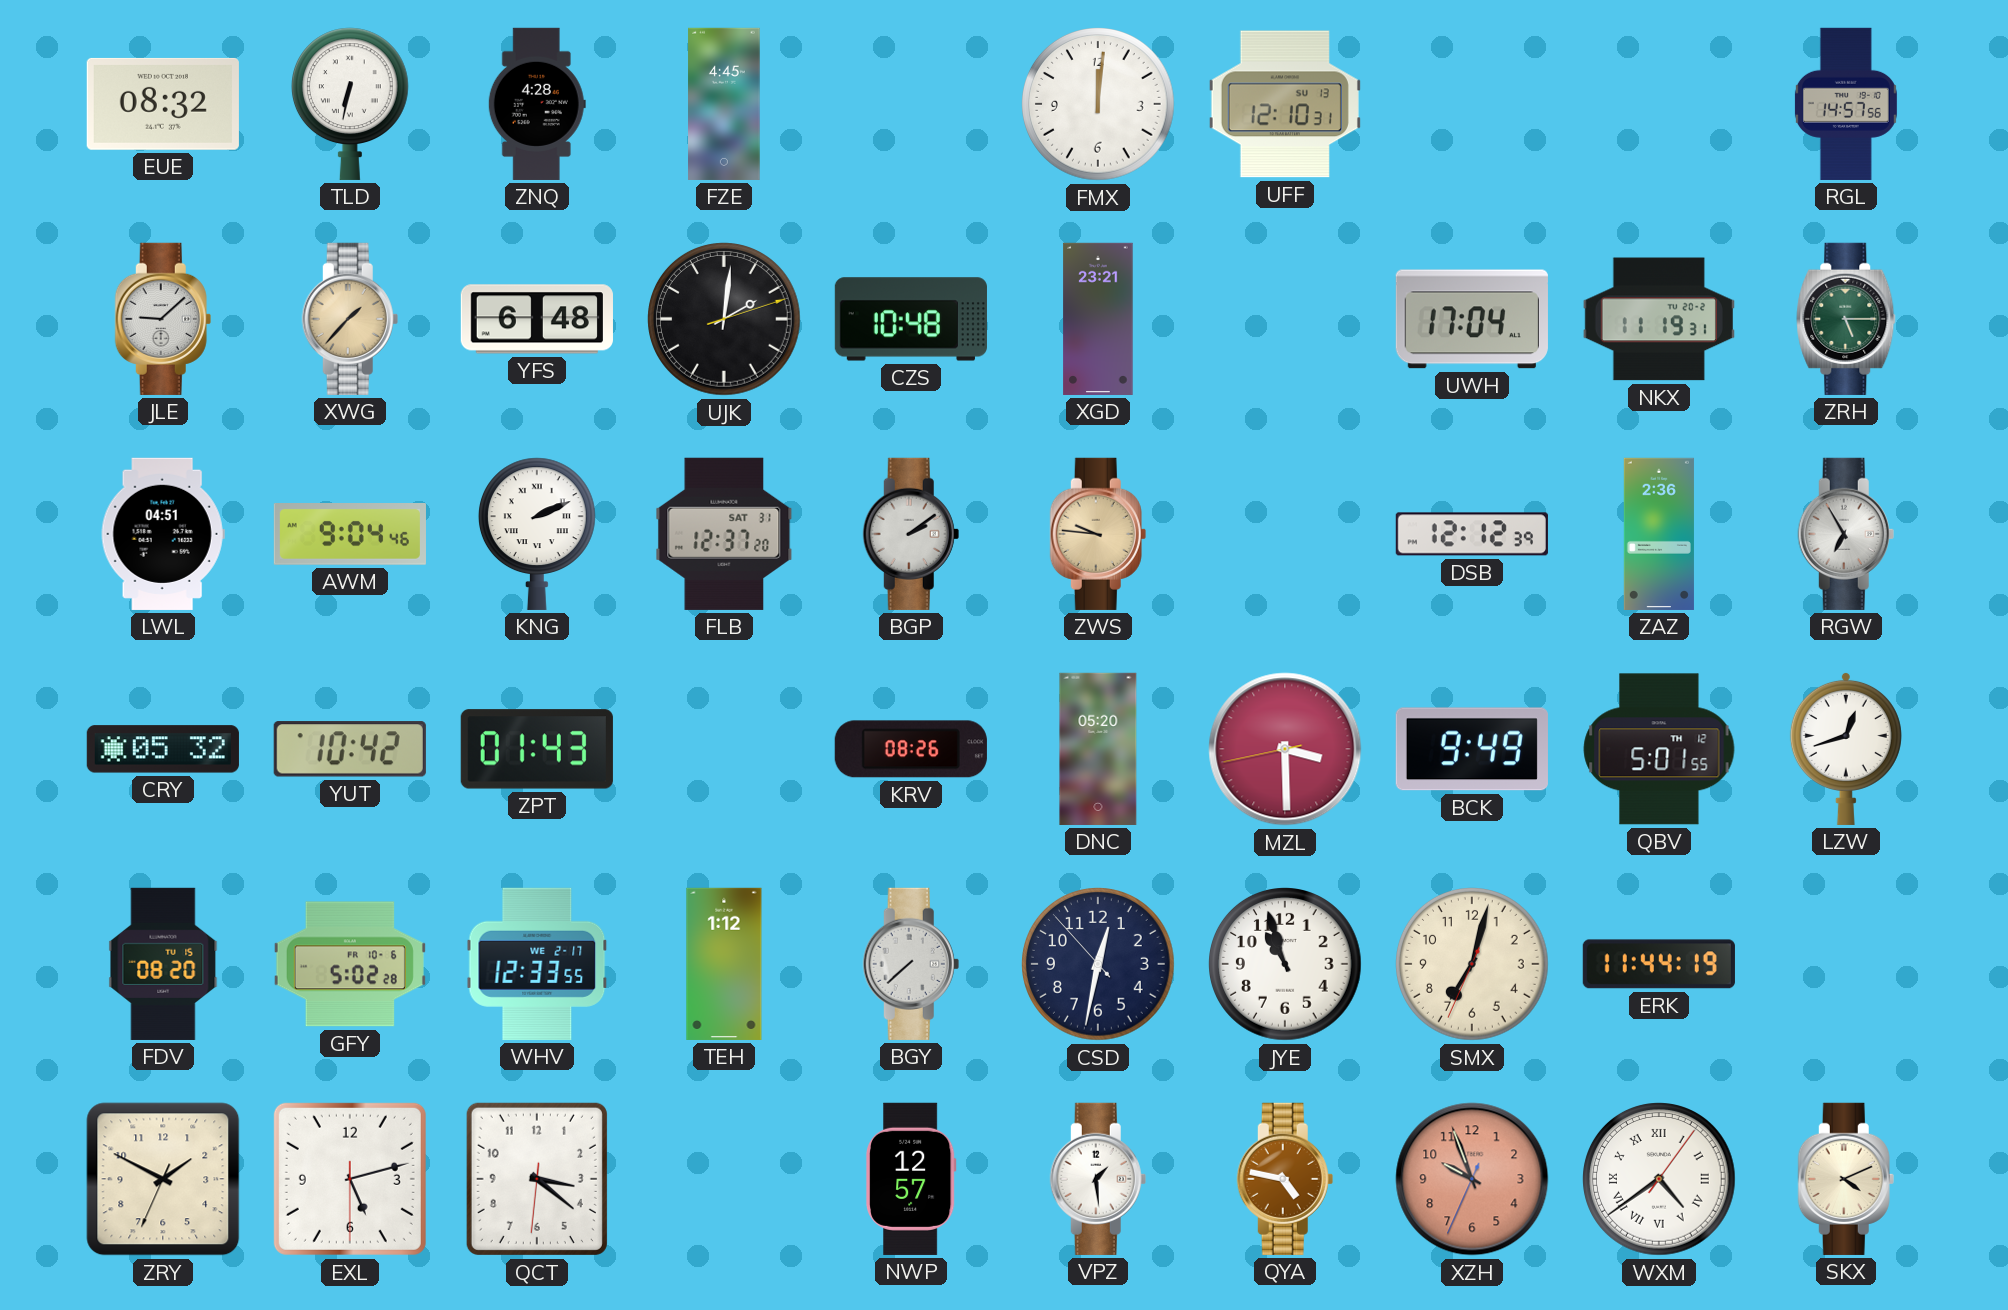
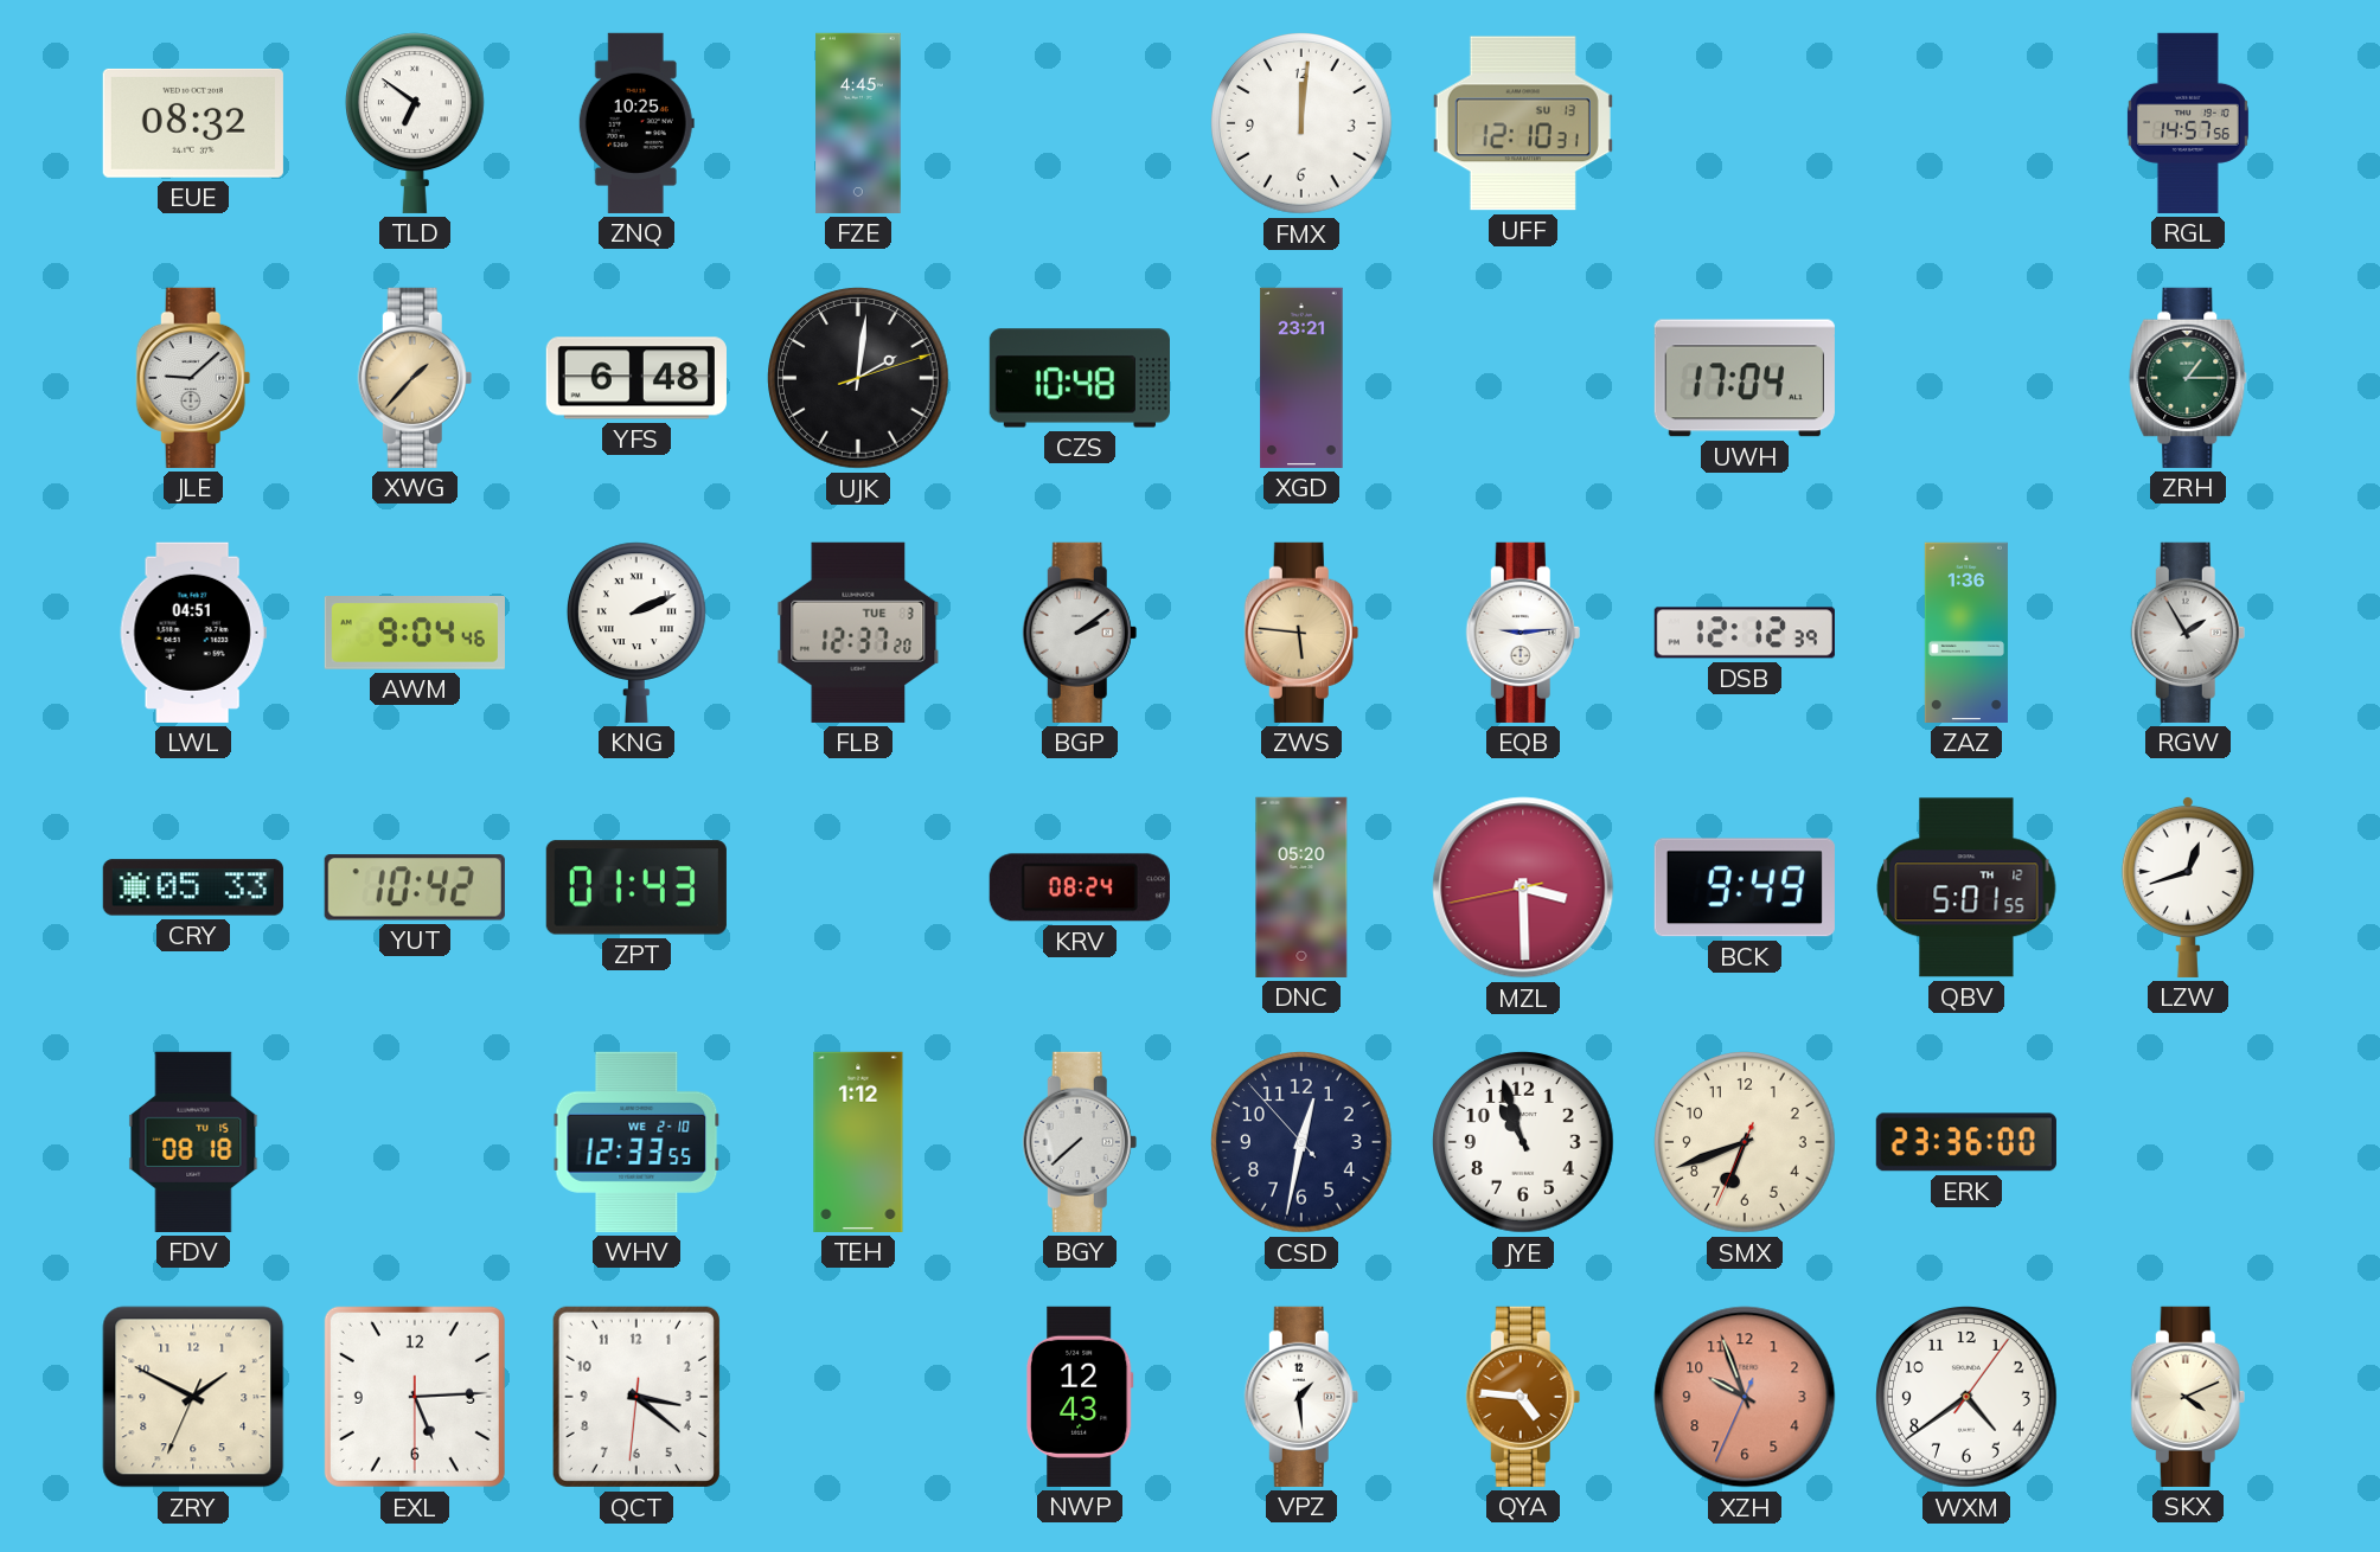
TLD: 6:32 -> 6:51
ZNQ: 4:28 -> 10:25
NKX: 11:19 -> none
ZRH: 5:15 -> 1:15
FLB date: SAT 31 -> TUE 3
ZWS: 9:46 -> 5:46
EQB: none -> 9:14
ZAZ: 2:36 -> 1:36
RGW: 6:55 -> 1:55
CRY: 05:32 -> 05:33
KRV: 08:26 -> 08:24
FDV: 08:20 -> 08:18
GFY: 5:02 -> none
WHV date: WE 2-17 -> WE 2-10
SMX: 7:02 -> 6:41
ERK: 11:44 -> 23:36
EXL: 5:12 -> 5:14
NWP: 12:57 -> 12:43
QYA: 4:47 -> 4:46
WXM numerals: Roman -> Arabic
